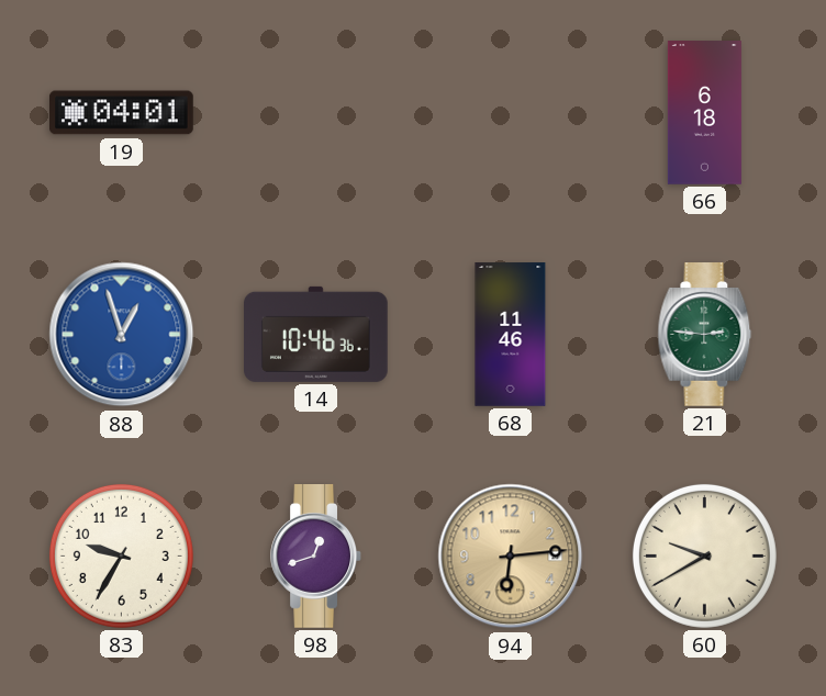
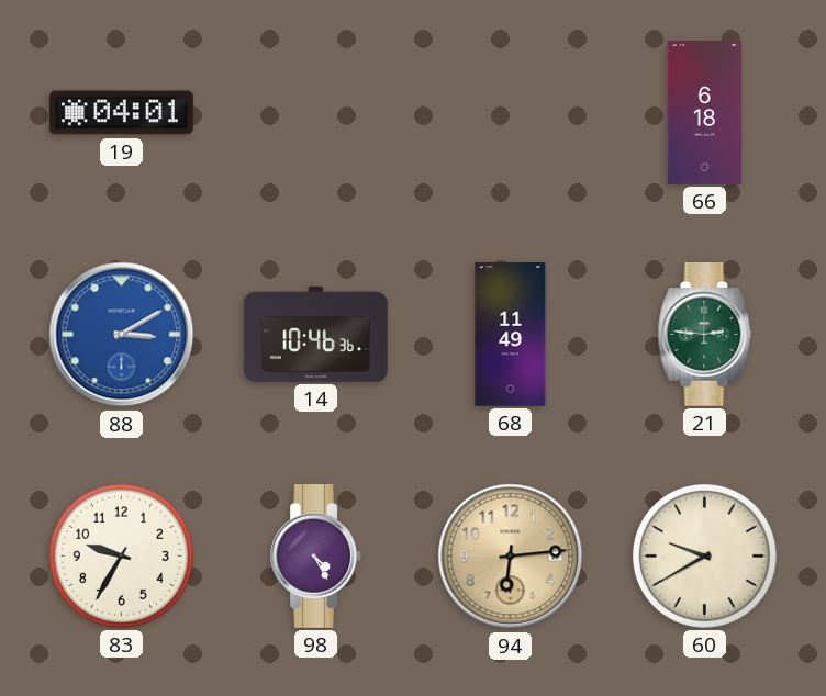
88: 12:57 -> 3:10
68: 11:46 -> 11:49
98: 12:42 -> 4:25
